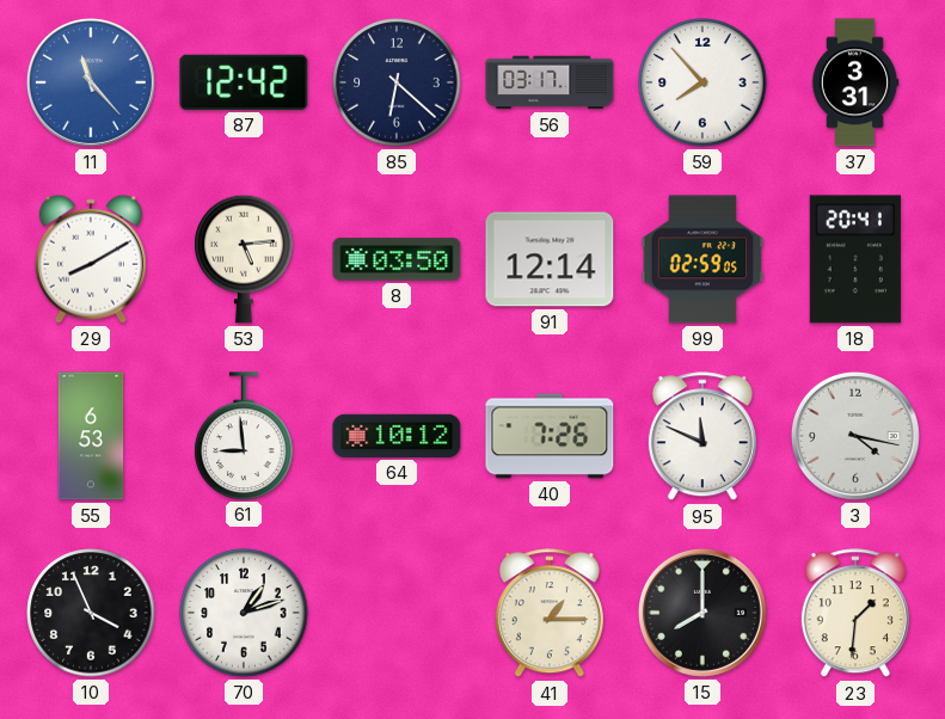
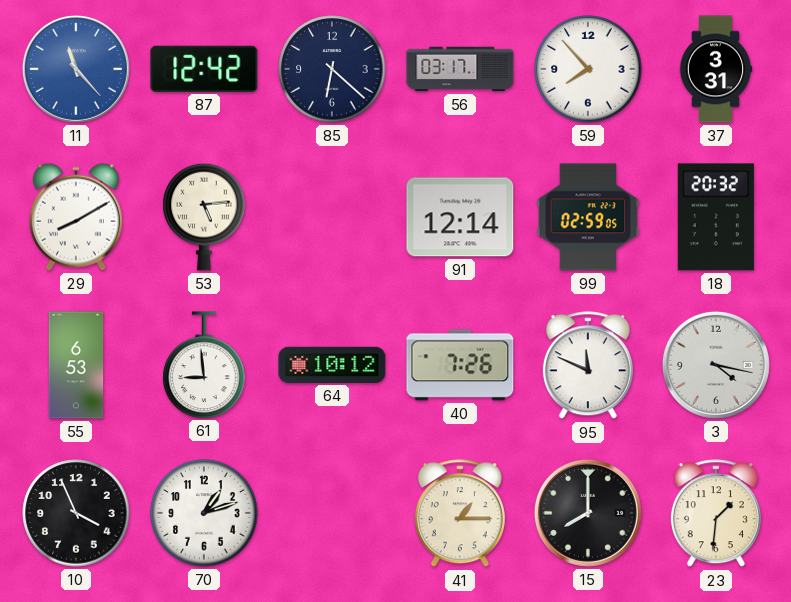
8: 03:50 -> none
18: 20:41 -> 20:32
